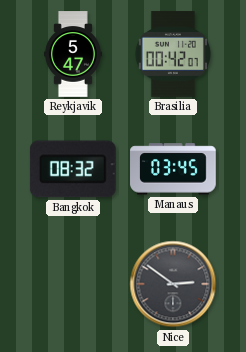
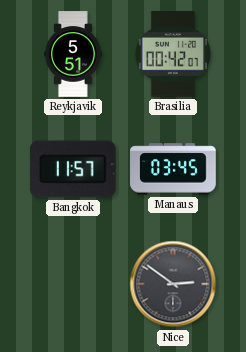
Reykjavik: 5:47 -> 5:51
Bangkok: 08:32 -> 11:57
